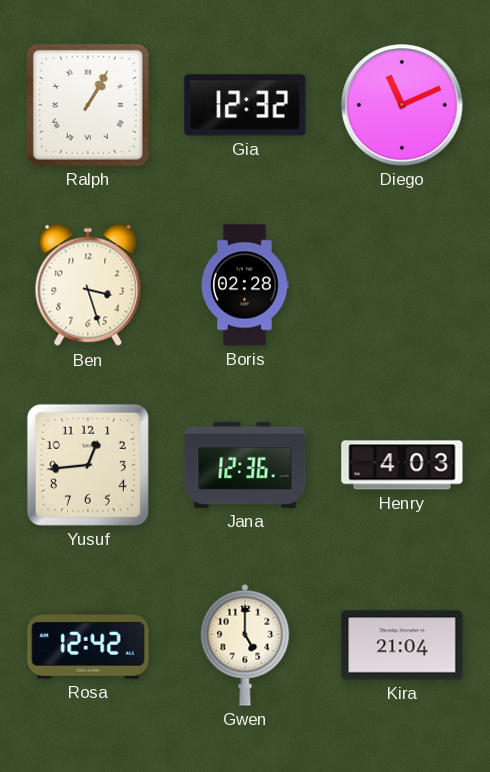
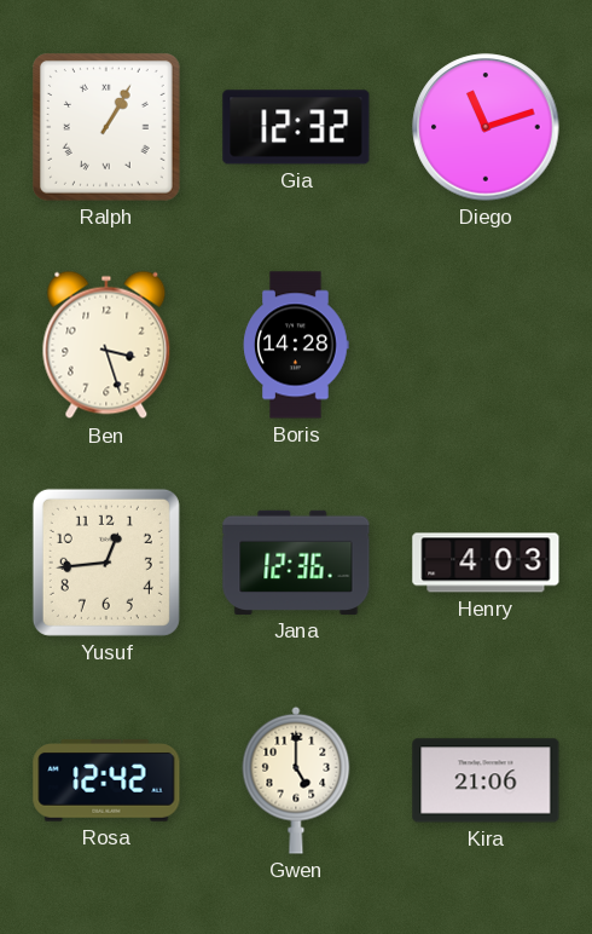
Diego: 11:11 -> 11:12
Boris: 02:28 -> 14:28
Kira: 21:04 -> 21:06
